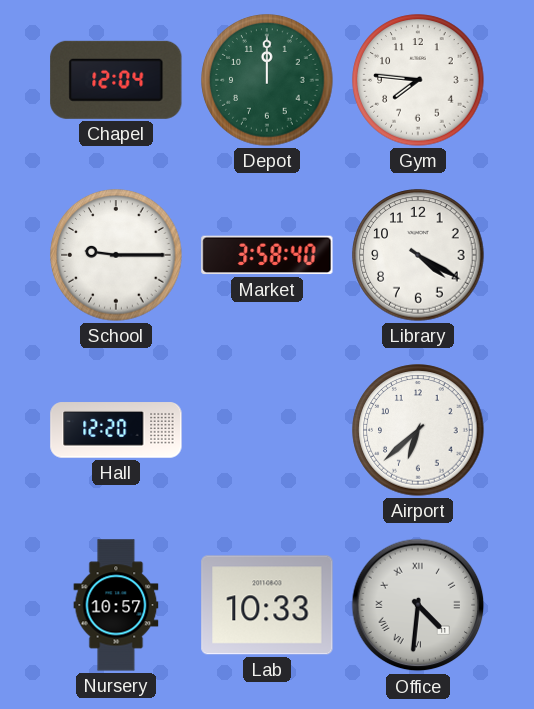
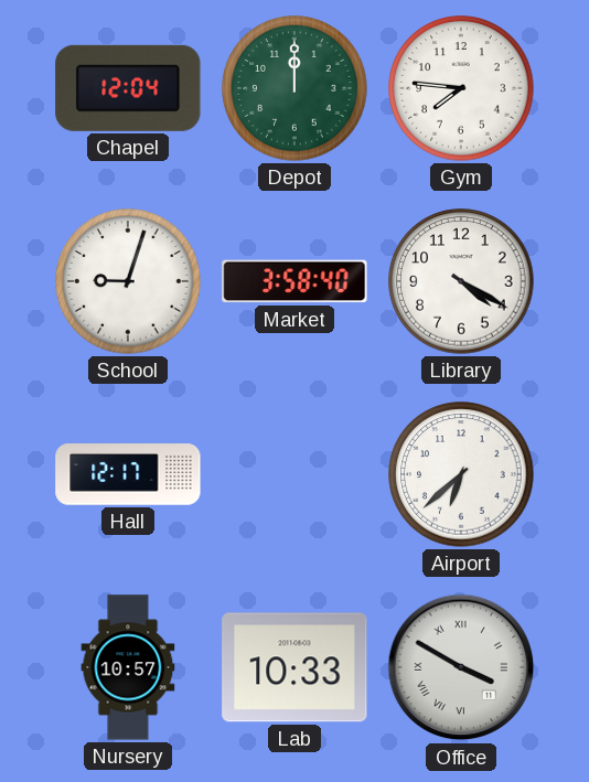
School: 9:15 -> 9:03
Hall: 12:20 -> 12:17
Office: 4:31 -> 3:50
